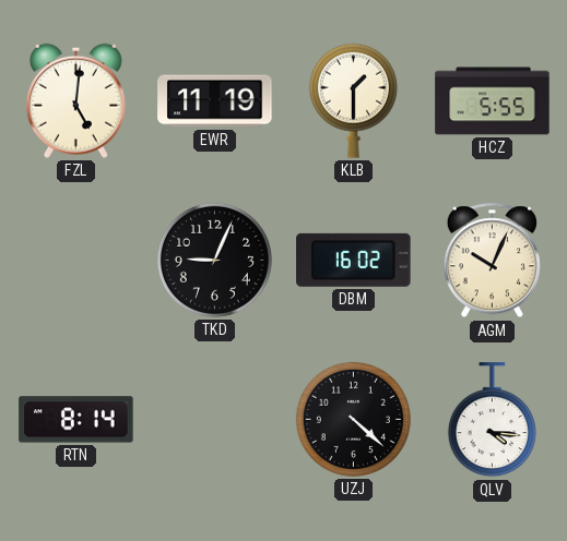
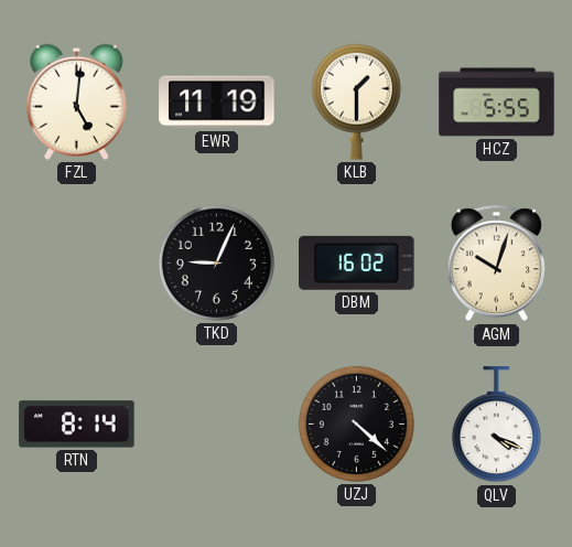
AGM: 10:04 -> 10:03
QLV: 4:16 -> 4:19
